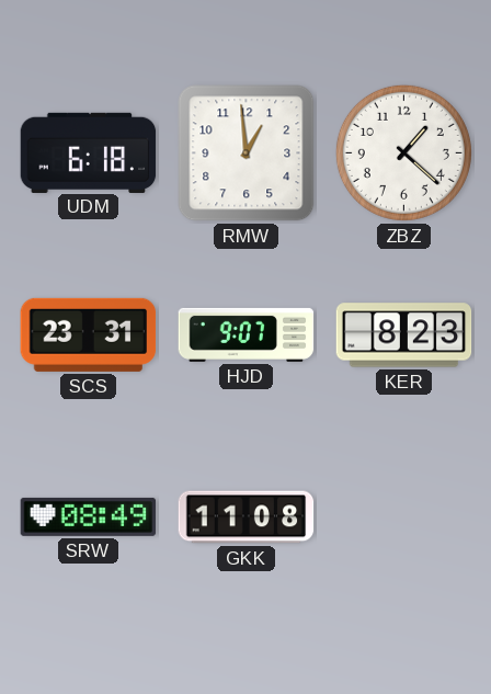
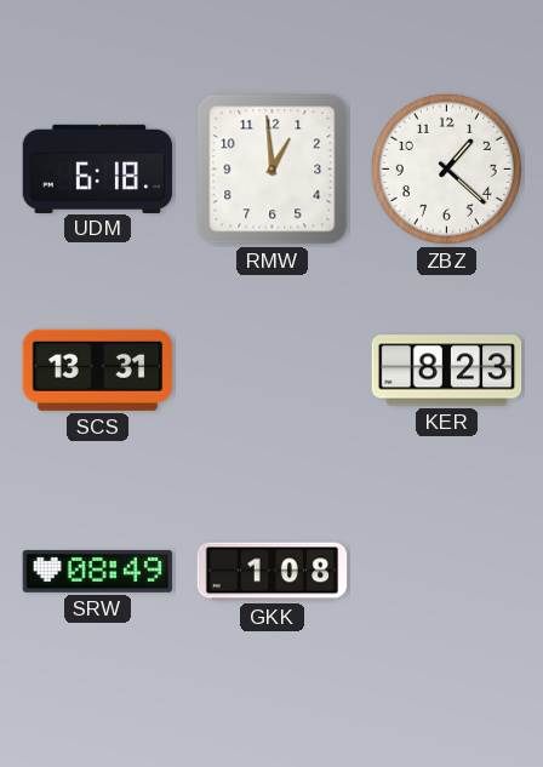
SCS: 23:31 -> 13:31
HJD: 9:07 -> none
GKK: 11:08 -> 1:08
